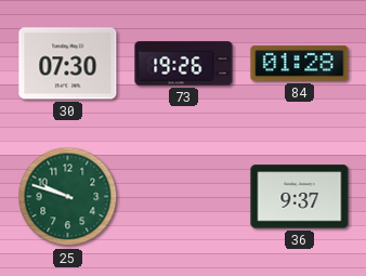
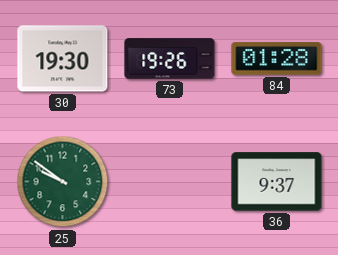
30: 07:30 -> 19:30
25: 9:48 -> 9:51
